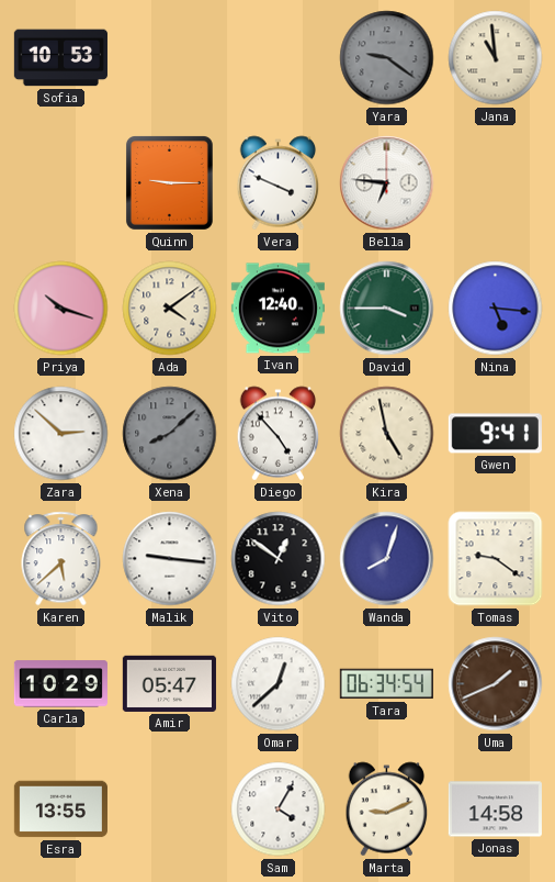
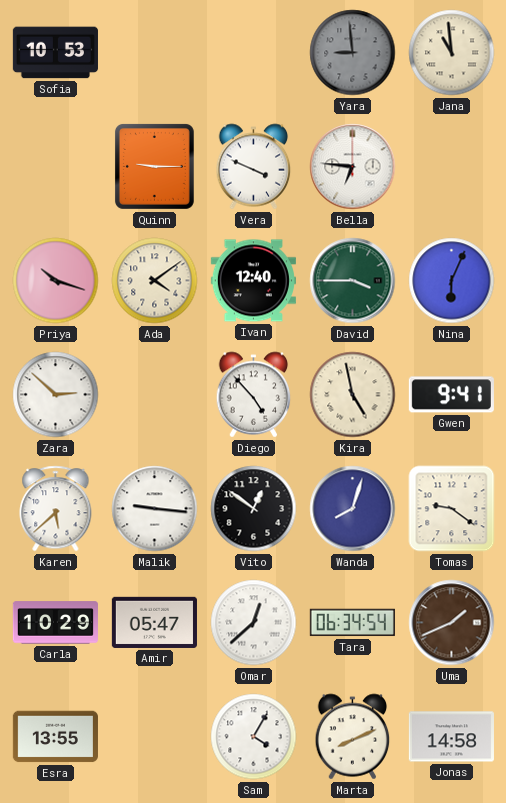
Yara: 9:21 -> 8:59
Nina: 5:16 -> 6:04
Xena: 8:08 -> none
Marta: 9:11 -> 8:11
